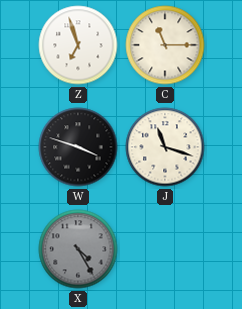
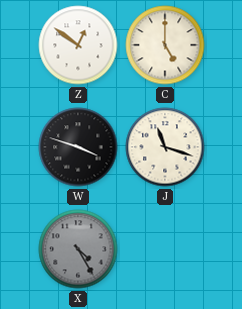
Z: 6:57 -> 12:51
C: 11:15 -> 5:00
